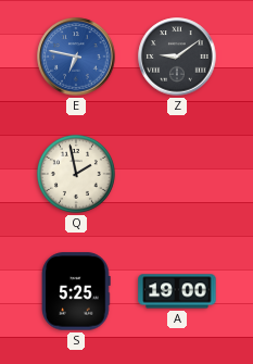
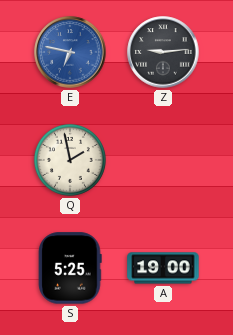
Z: 9:09 -> 9:14
